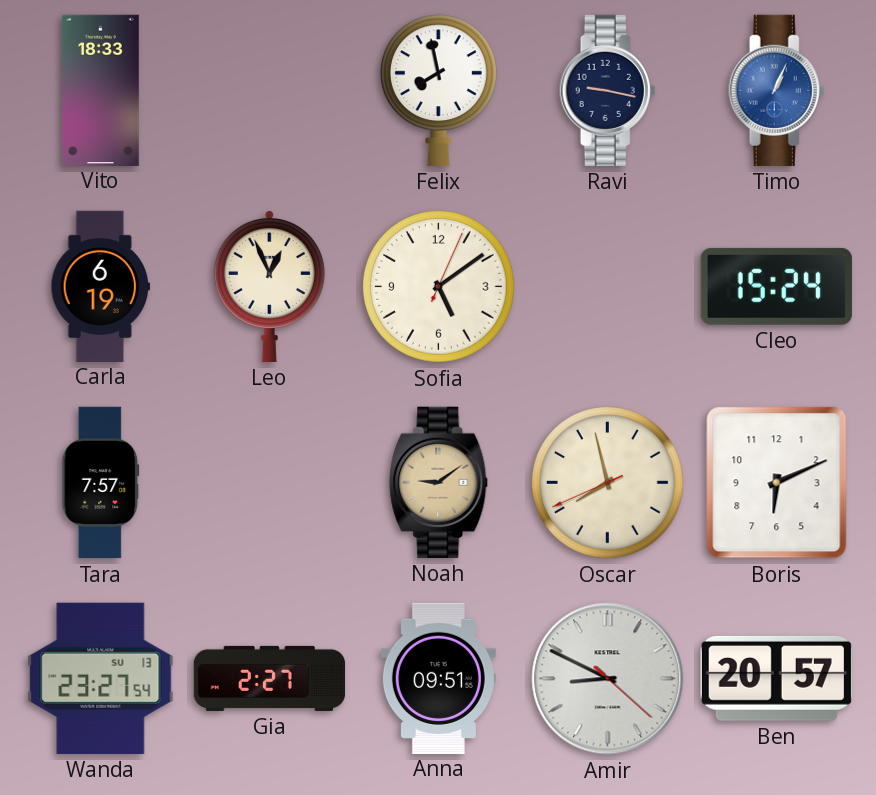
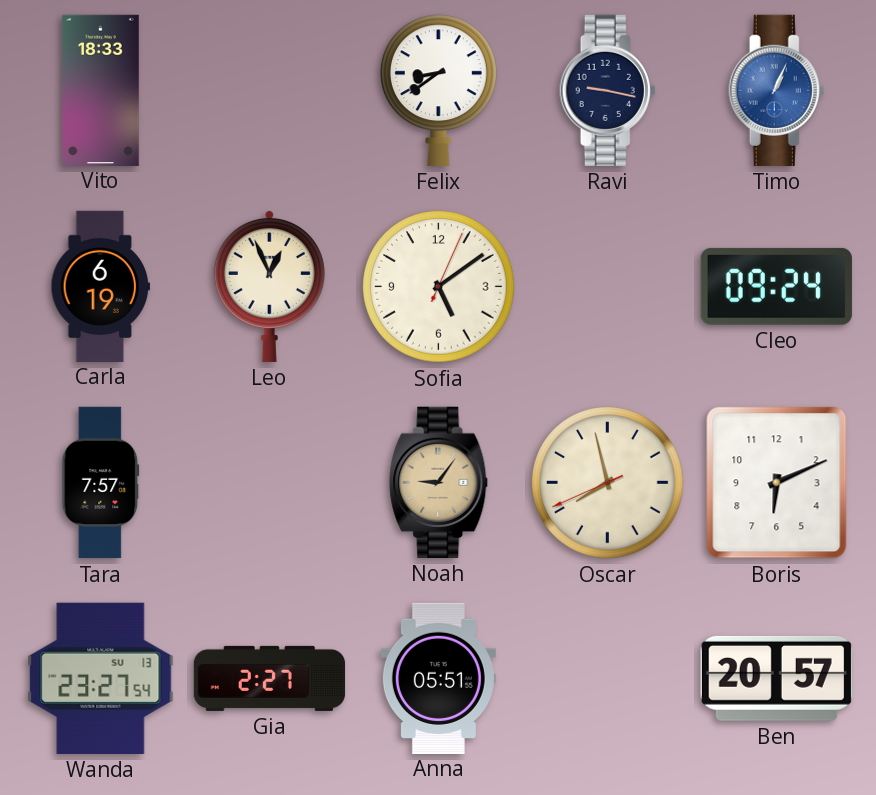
Felix: 7:58 -> 8:39
Cleo: 15:24 -> 09:24
Noah: 9:09 -> 9:06
Anna: 09:51 -> 05:51
Amir: 8:49 -> none
